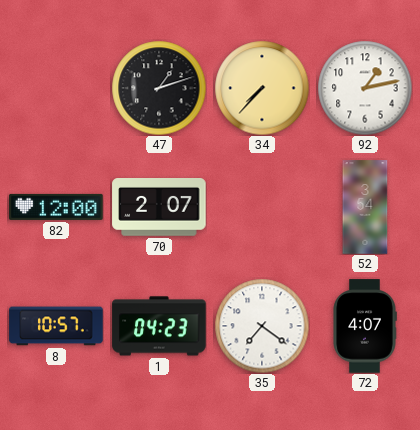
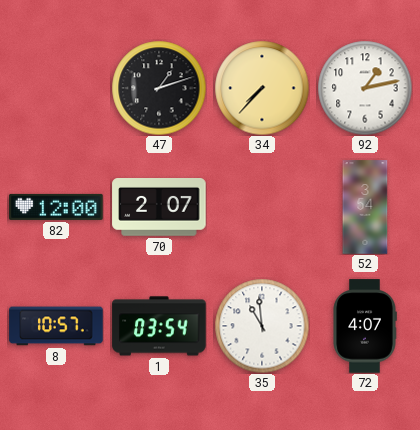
1: 04:23 -> 03:54
35: 7:21 -> 10:59
